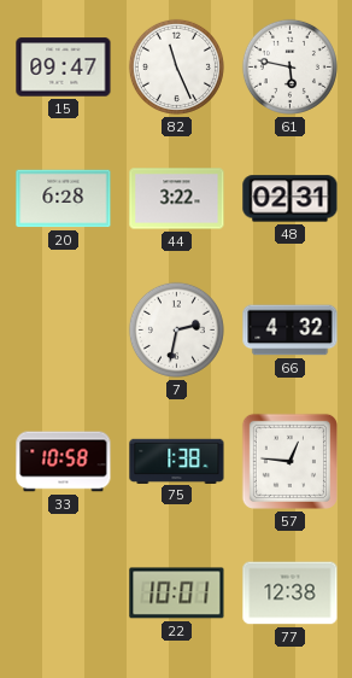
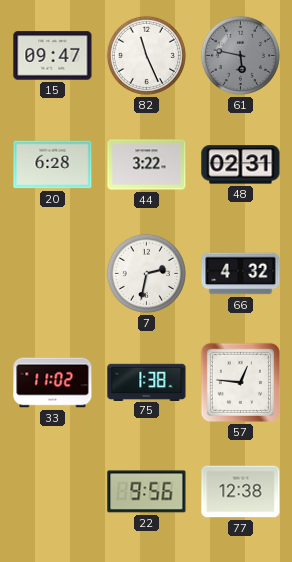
61 dial: white -> grey
33: 10:58 -> 11:02
22: 10:01 -> 9:56
